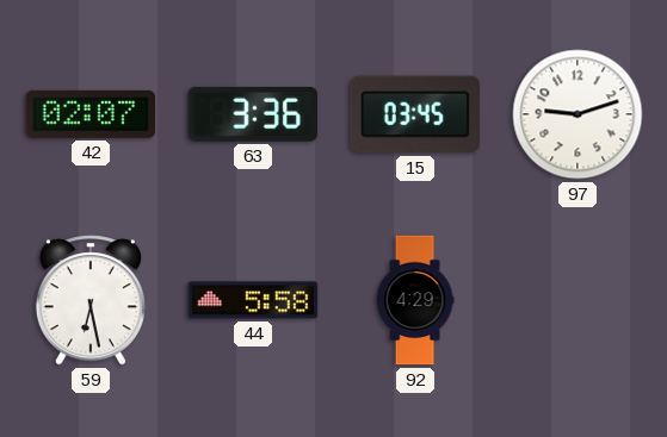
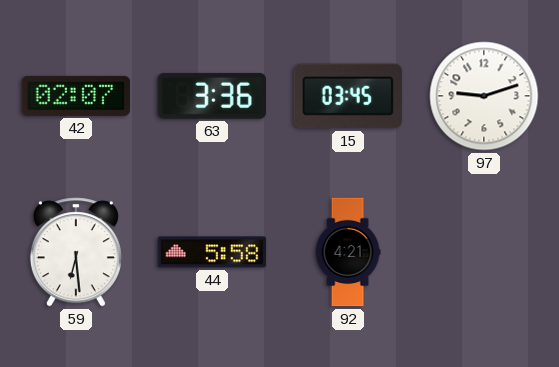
59: 6:28 -> 6:29
92: 4:29 -> 4:21
